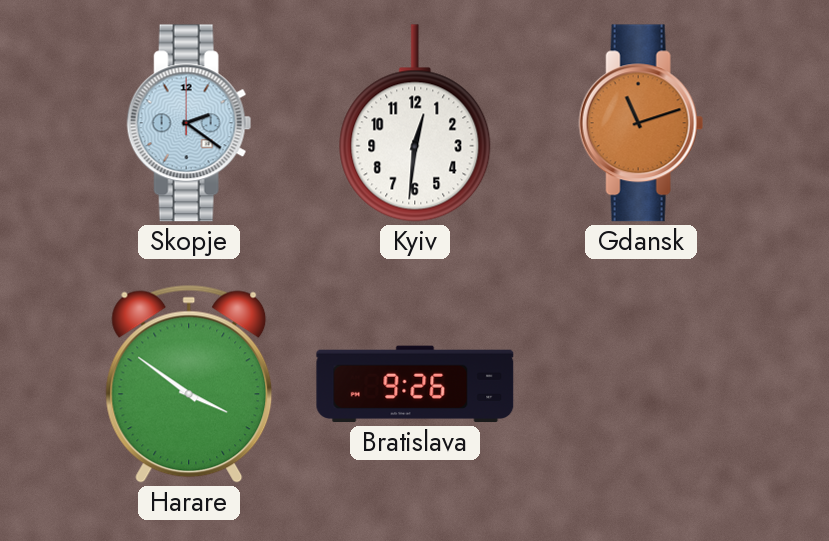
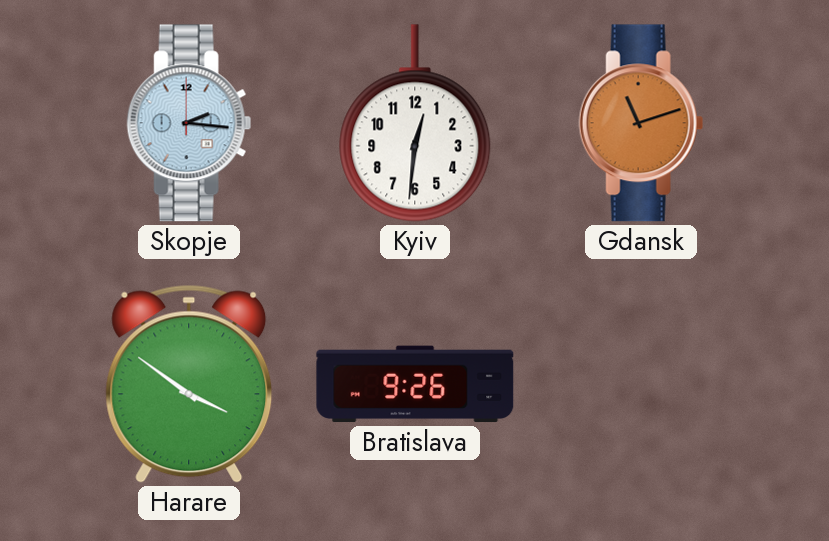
Skopje: 2:21 -> 2:16
